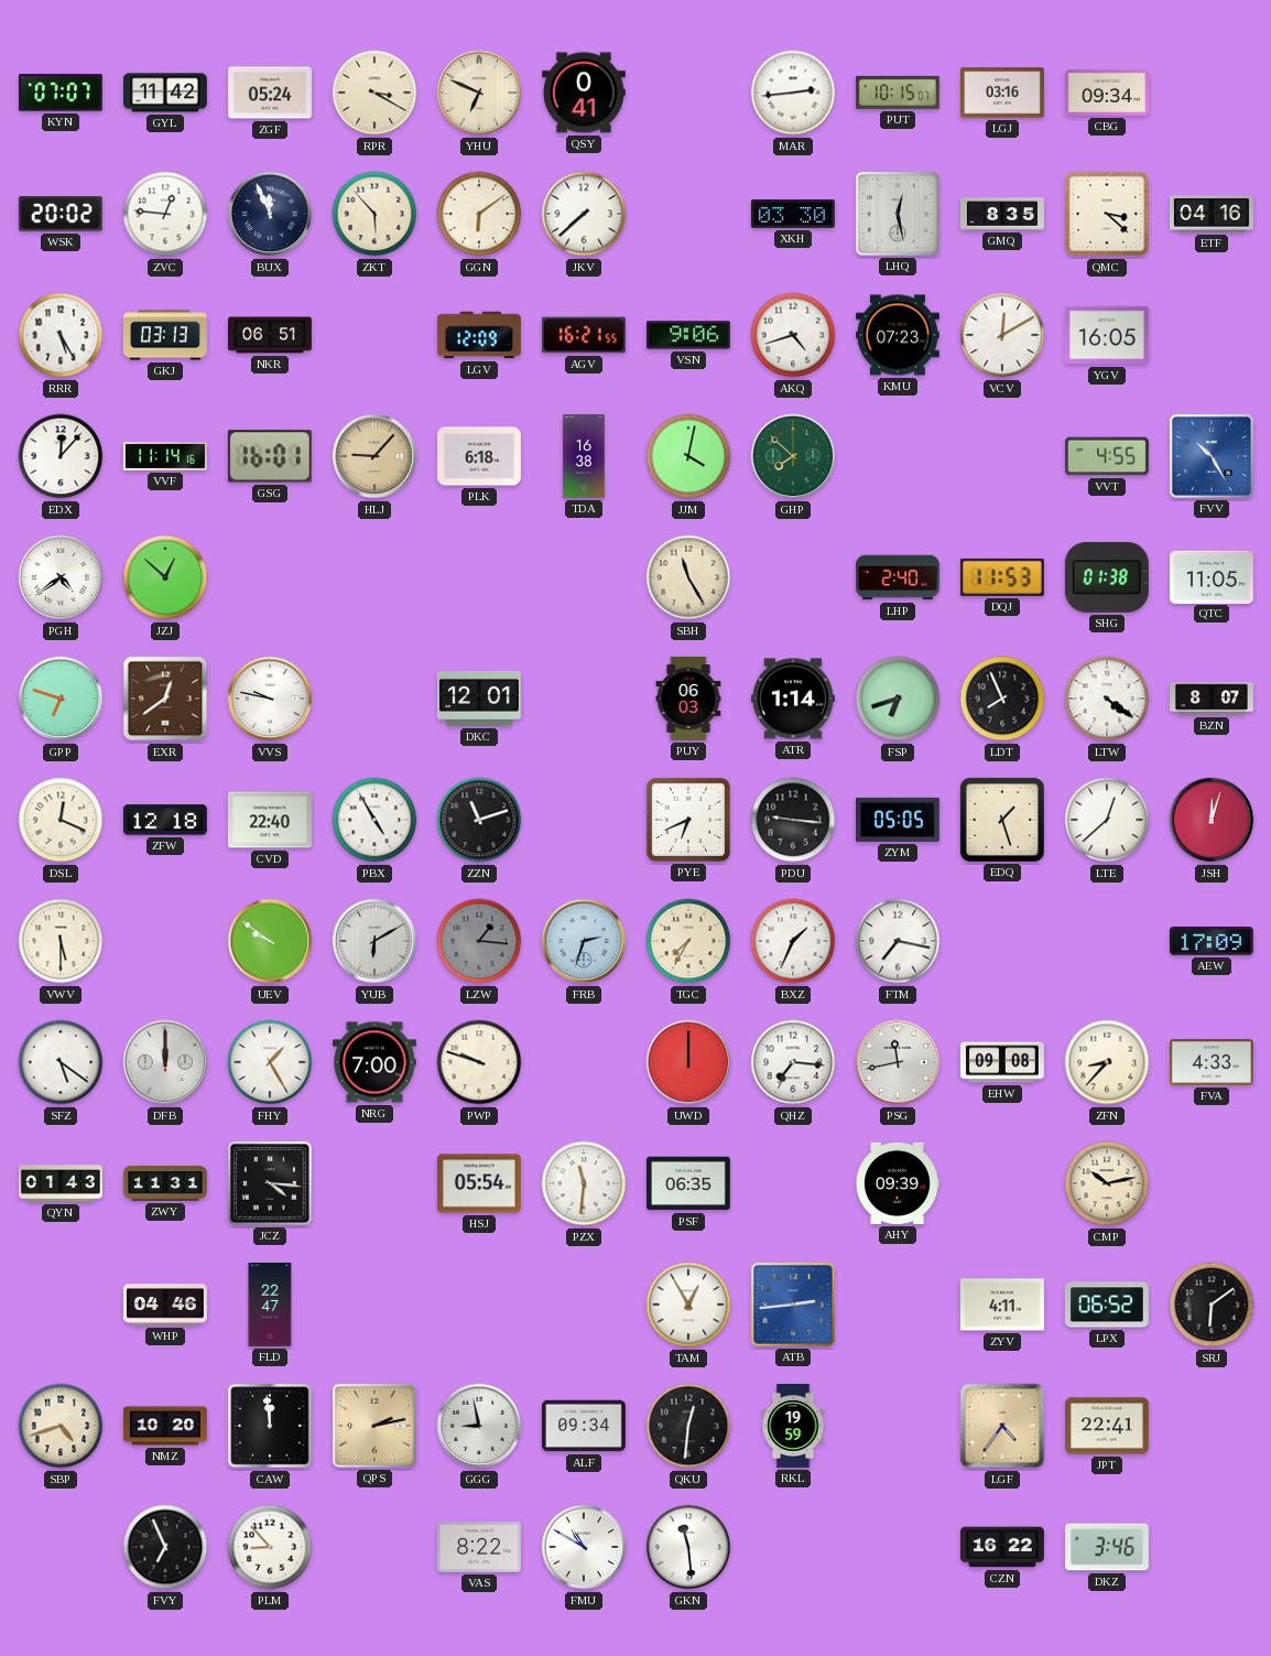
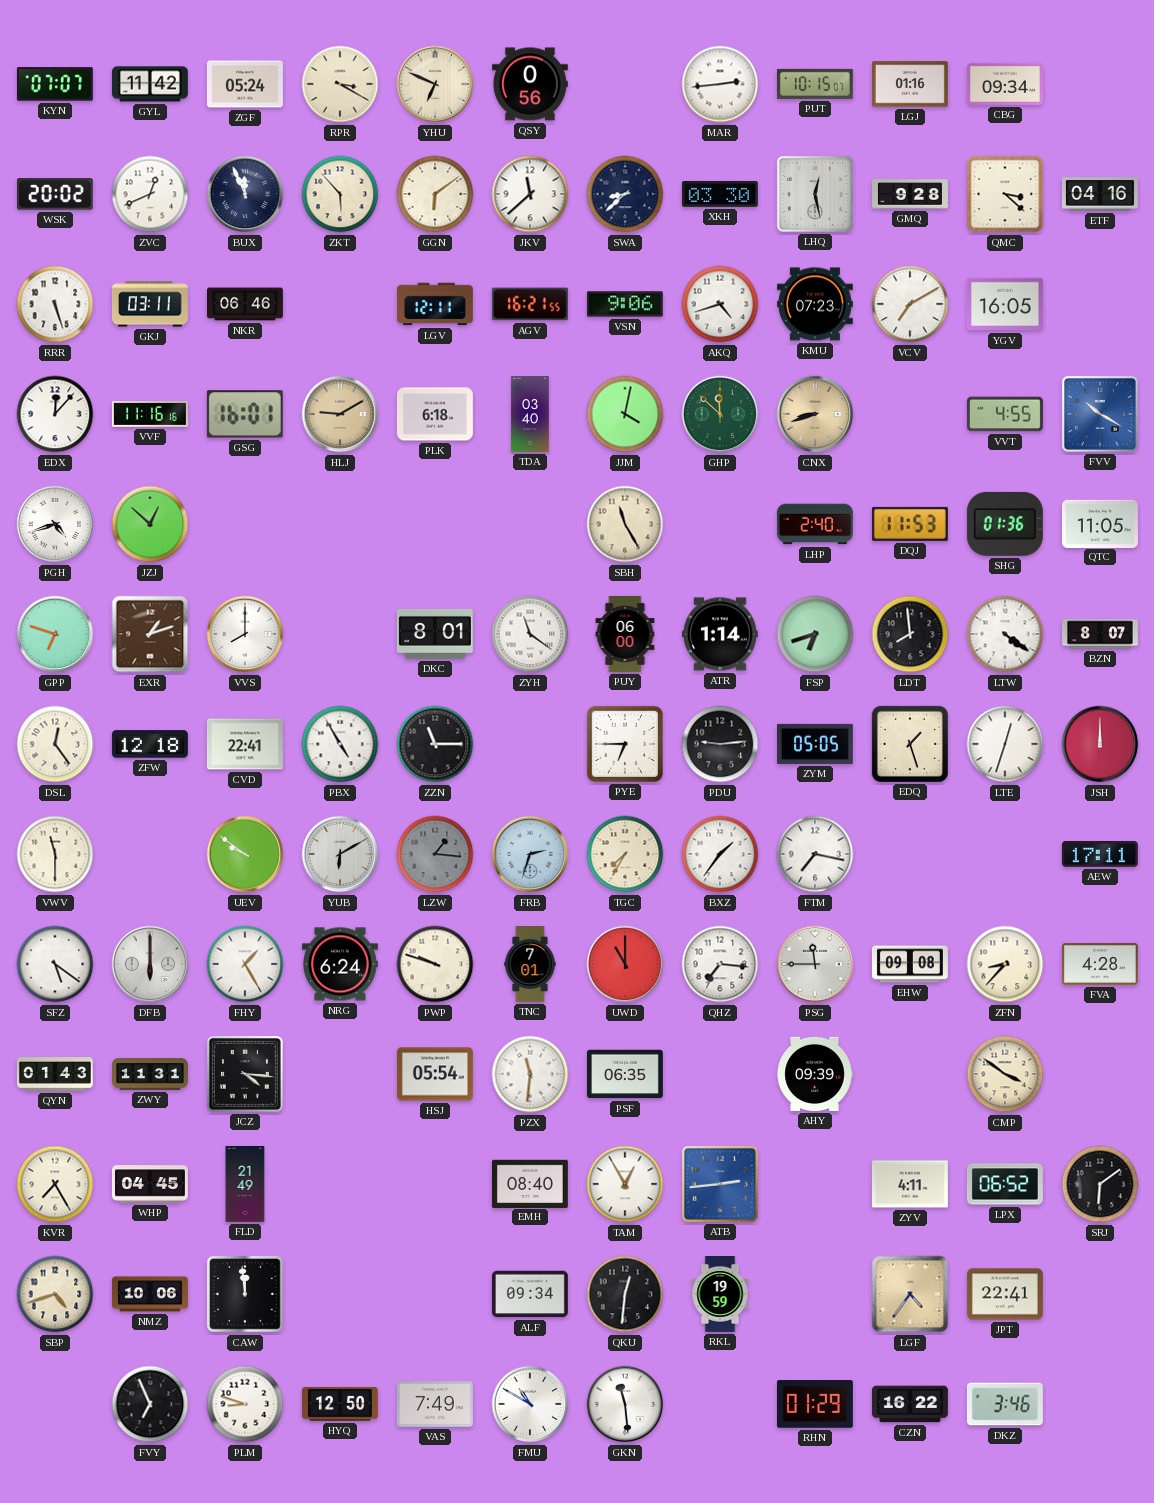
QSY: 0:41 -> 0:56
LGJ: 03:16 -> 01:16
ZVC: 12:46 -> 12:41
JKV: 7:38 -> 11:38
SWA: none -> 8:38
GMQ: 8:35 -> 9:28
RRR: 5:25 -> 5:27
GKJ: 03:13 -> 03:11
NKR: 06:51 -> 06:46
LGV: 12:09 -> 12:11
VCV: 12:10 -> 7:10
VVF: 11:14 -> 11:16
HLJ: 9:07 -> 9:10
TDA: 16:38 -> 03:40
GHP: 7:52 -> 11:52
CNX: none -> 8:42
FVV: 10:25 -> 10:20
PGH: 4:39 -> 4:42
SHG: 01:38 -> 01:36
EXR: 12:39 -> 1:12
VVS: 9:47 -> 8:00
DKC: 12:01 -> 8:01
ZYH: none -> 11:21
PUY: 06:03 -> 06:00
LDT: 7:56 -> 7:59
DSL: 12:19 -> 12:24
CVD: 22:40 -> 22:41
ZZN: 11:12 -> 11:15
PYE: 6:41 -> 6:45
PDU: 9:16 -> 9:14
LTE: 12:38 -> 12:33
JSH: 12:03 -> 12:00
VWV: 5:30 -> 11:30
BXZ: 1:34 -> 1:36
AEW: 17:09 -> 17:11
DFB: 12:00 -> 6:00
NRG: 7:00 -> 6:24
TNC: none -> 7:01
UWD: 12:00 -> 11:00
PSG: 11:43 -> 11:45
FVA: 4:33 -> 4:28
CMP: 10:13 -> 3:51
KVR: none -> 7:25
WHP: 04:46 -> 04:45
FLD: 22:47 -> 21:49
EMH: none -> 08:40
NMZ: 10:20 -> 10:06
QPS: 2:13 -> none
GGG: 8:58 -> none
PLM: 8:53 -> 8:48
HYQ: none -> 12:50
VAS: 8:22 -> 7:49
RHN: none -> 01:29
